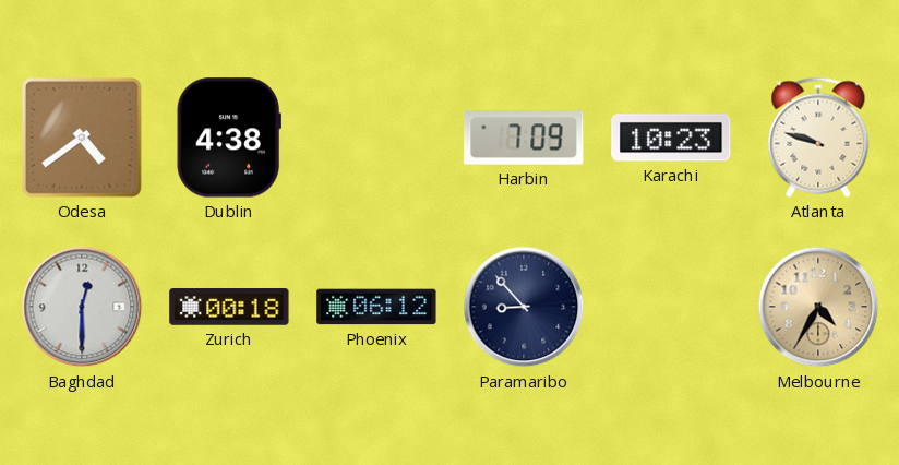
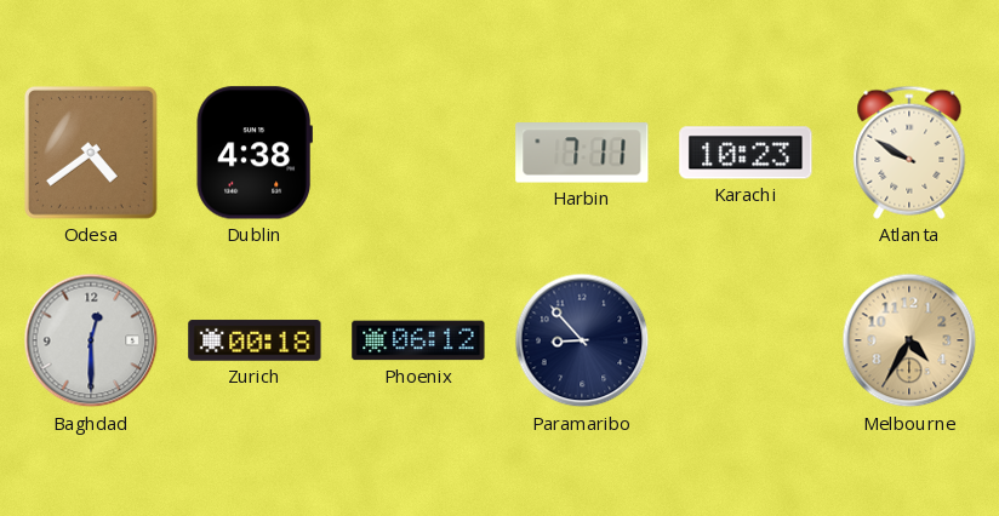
Harbin: 7:09 -> 7:11
Atlanta: 9:48 -> 9:50
